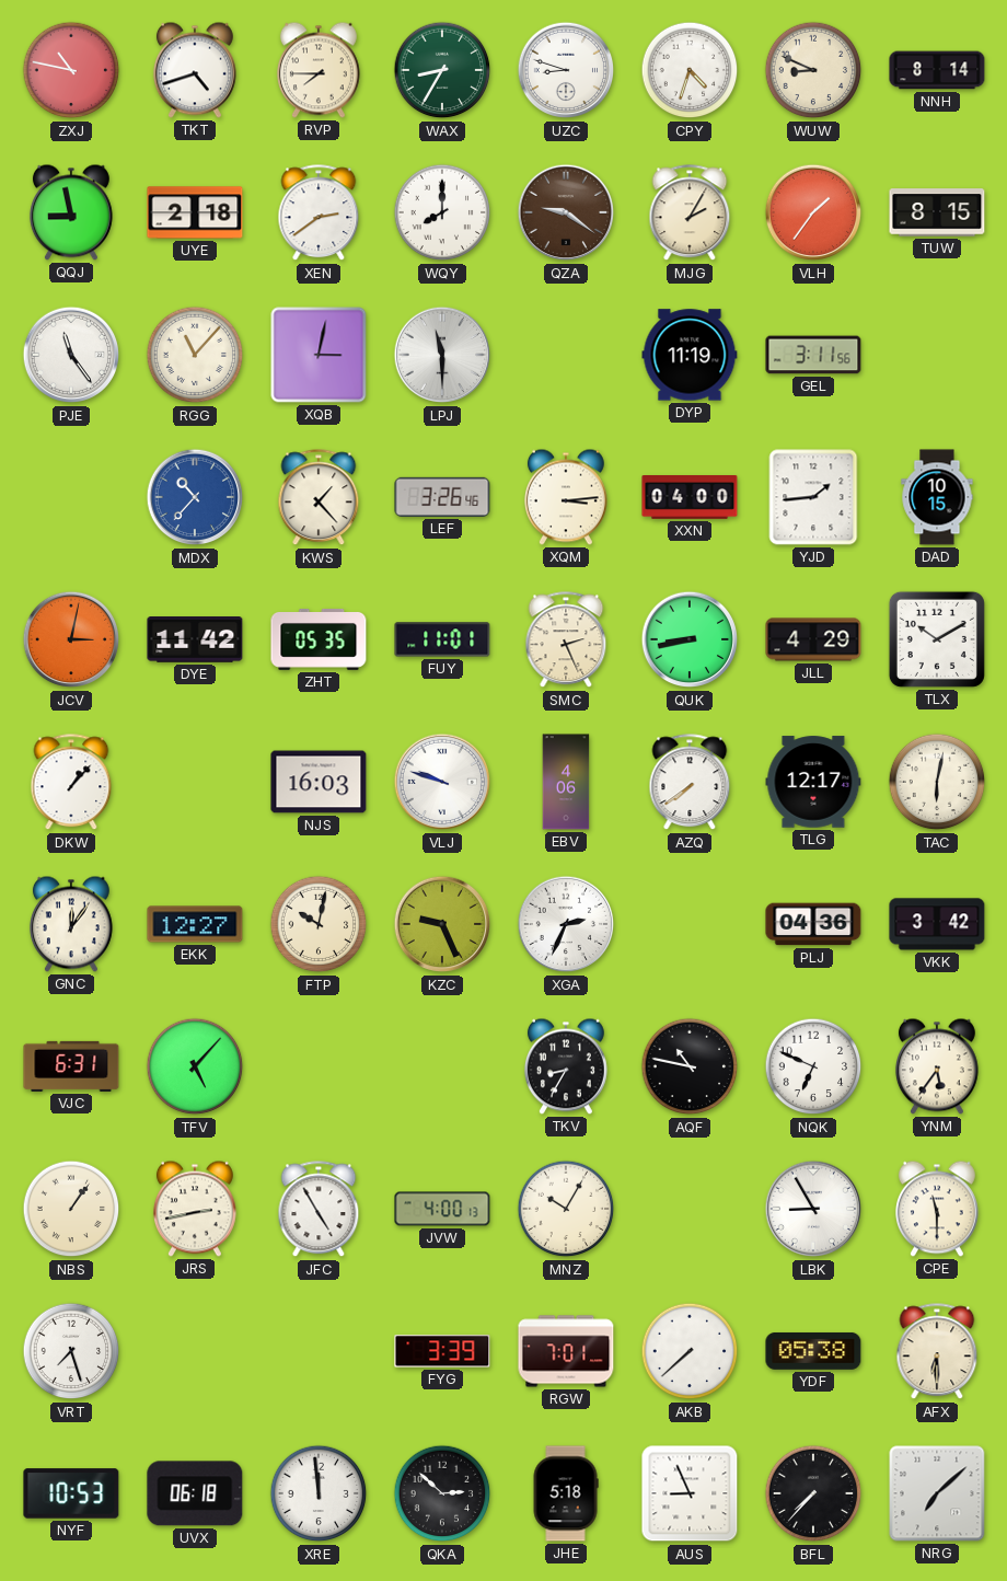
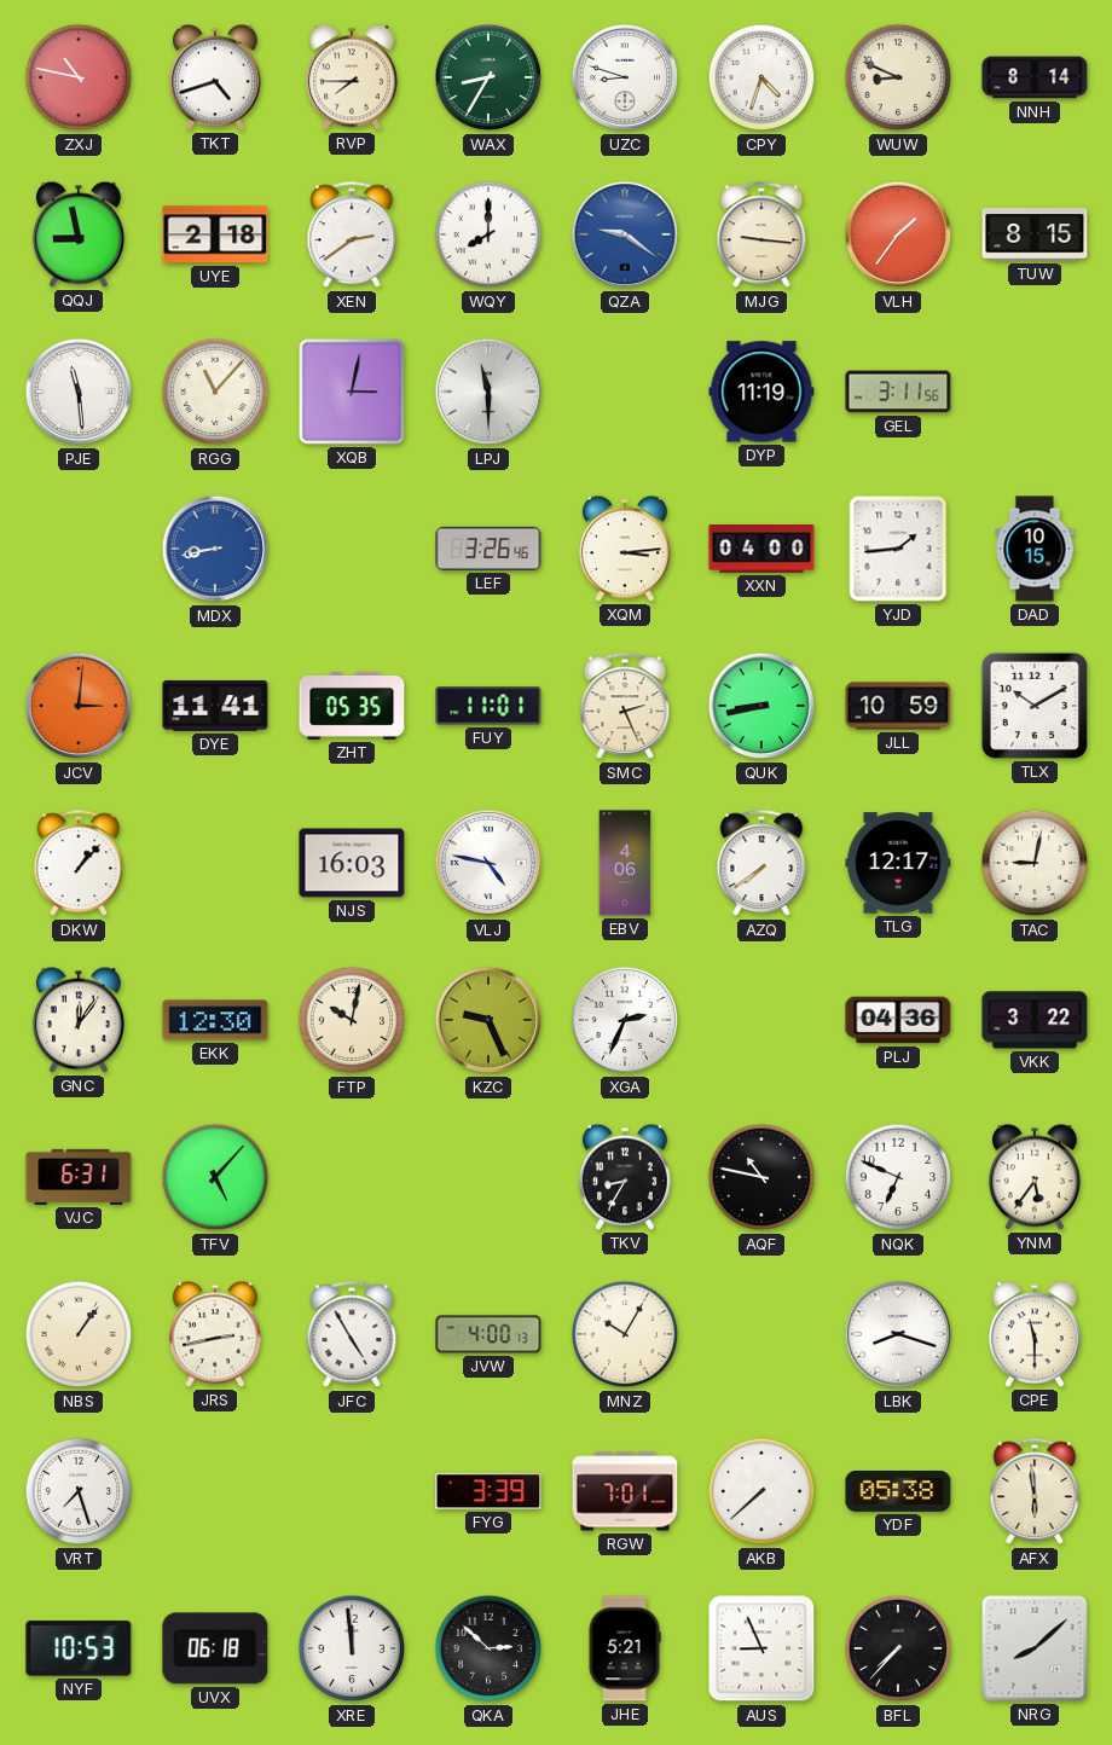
QZA dial: brown -> blue
MJG: 2:05 -> 9:16
PJE: 11:24 -> 11:29
MDX: 10:37 -> 8:43
KWS: 1:23 -> none
JCV: 3:02 -> 3:01
DYE: 11:42 -> 11:41
JLL: 4:29 -> 10:59
VLJ: 9:48 -> 4:47
TAC: 6:02 -> 9:02
EKK: 12:27 -> 12:30
VKK: 3:42 -> 3:22
LBK: 8:55 -> 8:18
AFX: 6:30 -> 5:59
JHE: 5:18 -> 5:21
NRG: 7:08 -> 8:08
